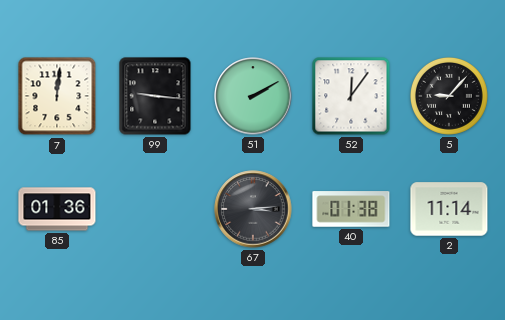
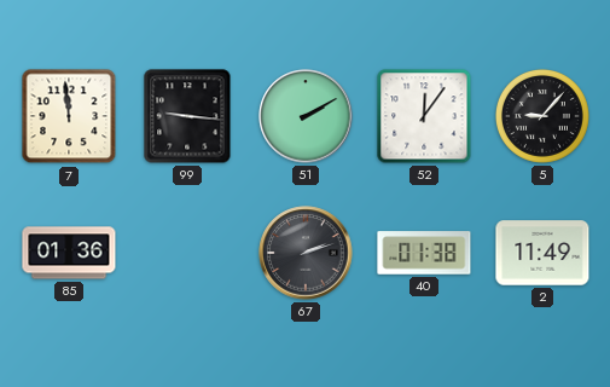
7: 12:01 -> 11:59
67: 3:14 -> 2:12
2: 11:14 -> 11:49
